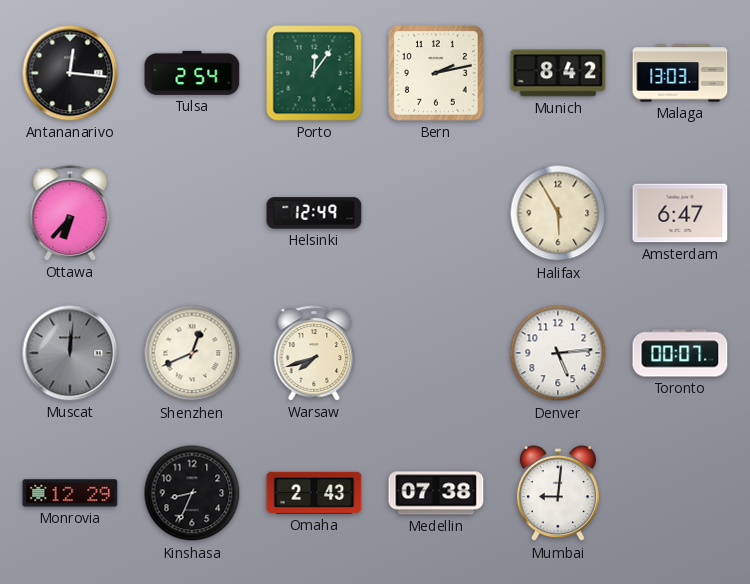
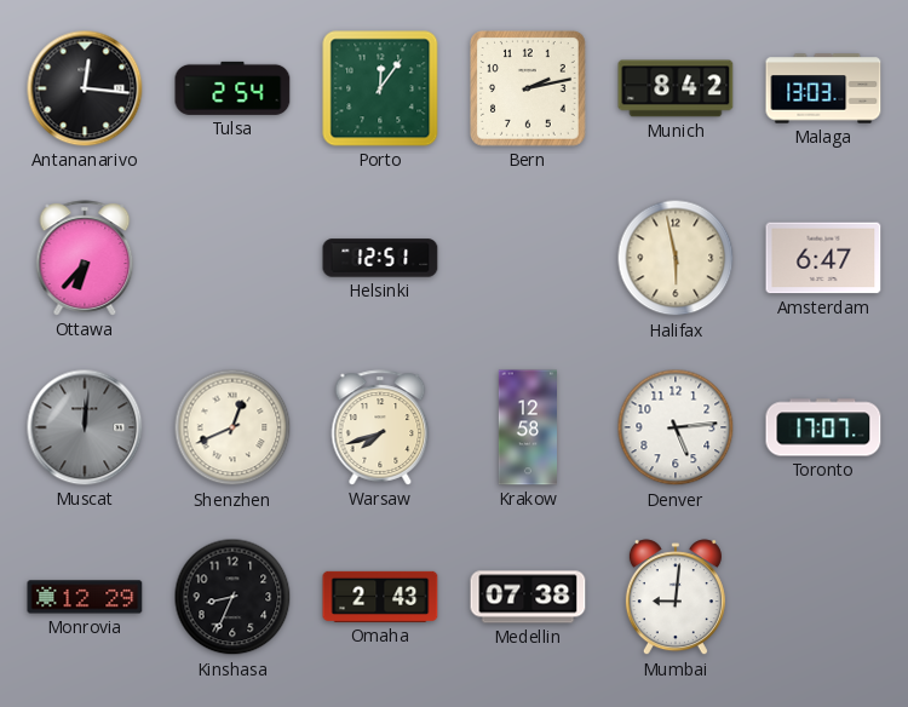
Helsinki: 12:49 -> 12:51
Halifax: 5:55 -> 5:58
Krakow: none -> 12:58
Toronto: 00:07 -> 17:07
